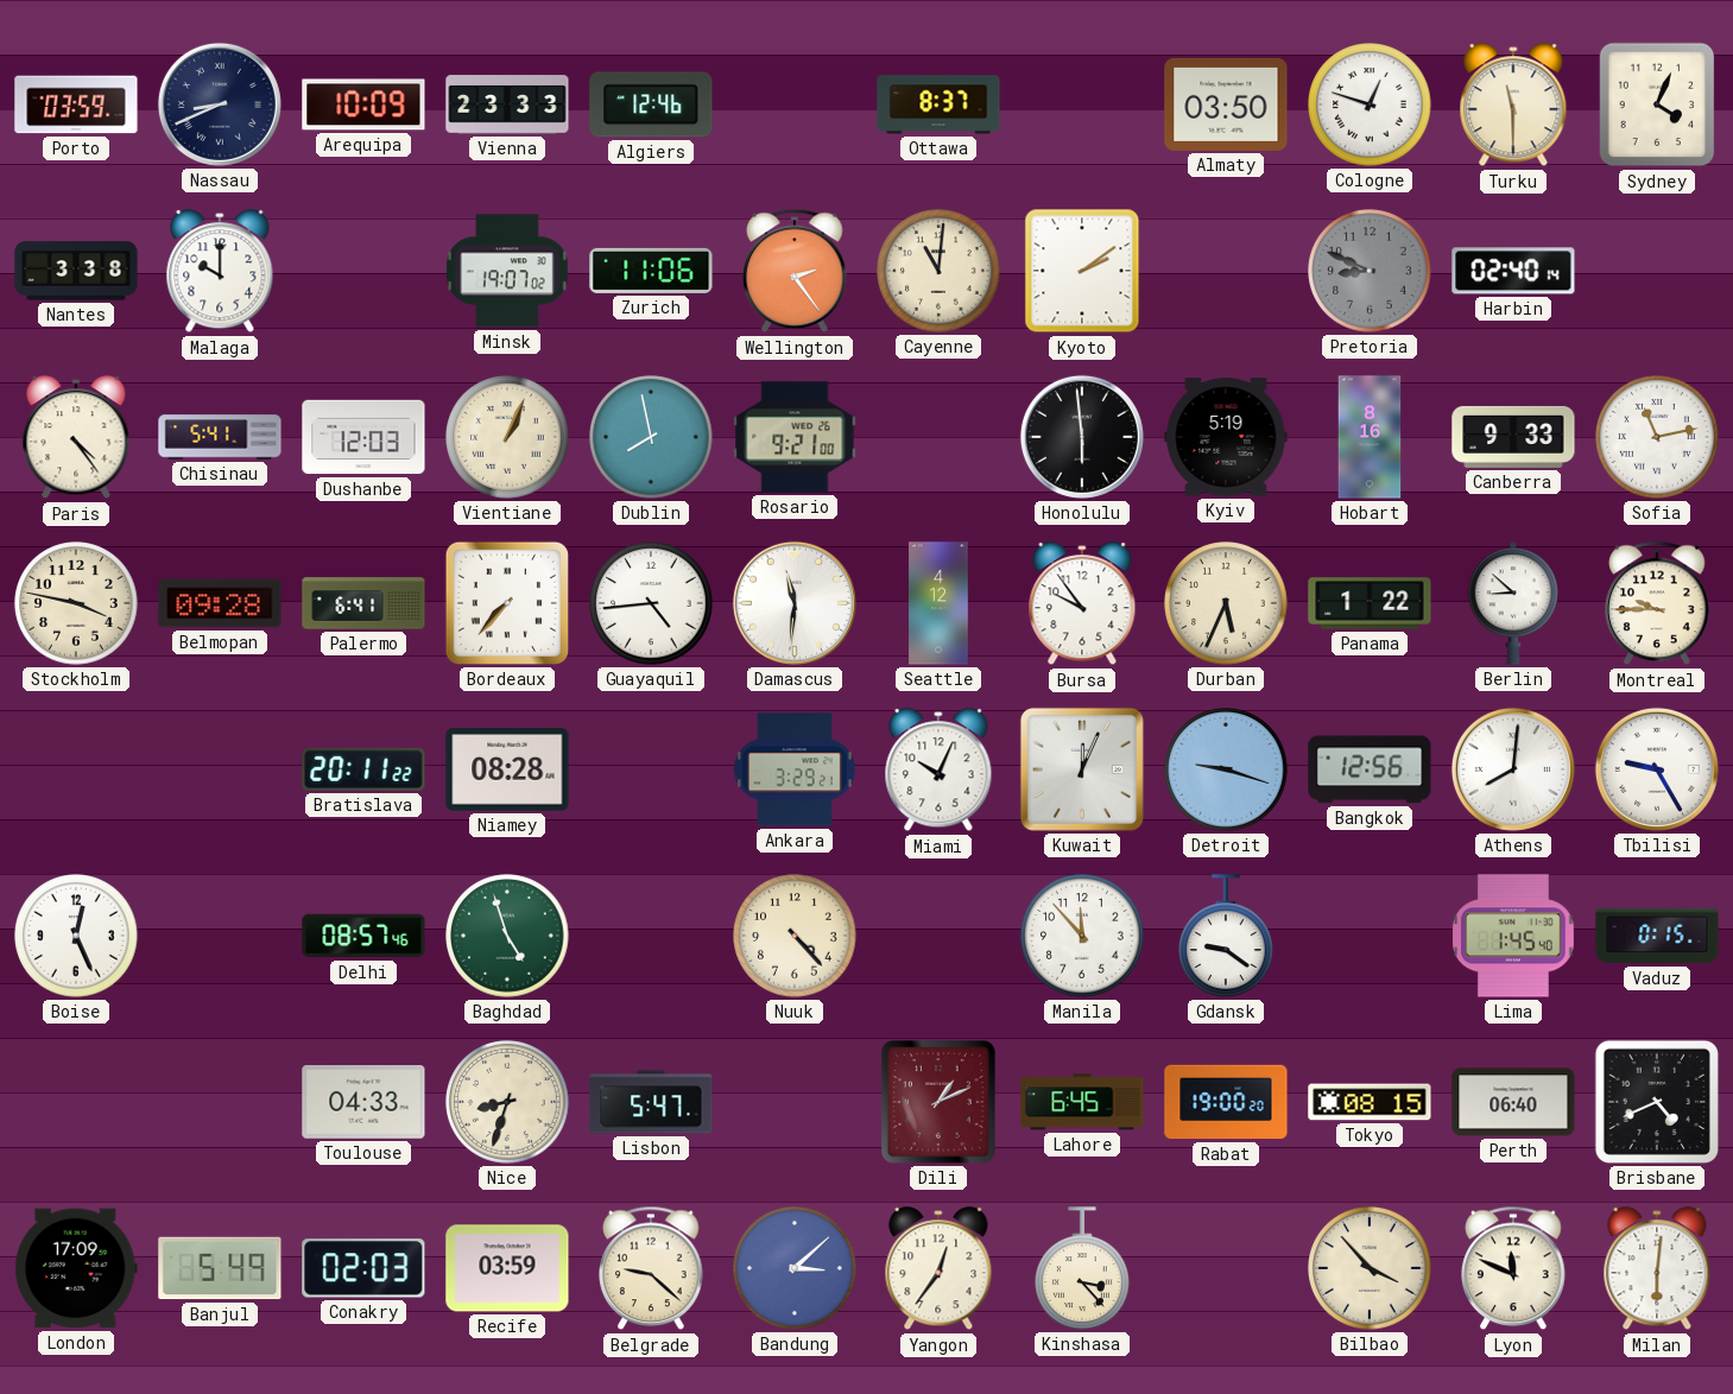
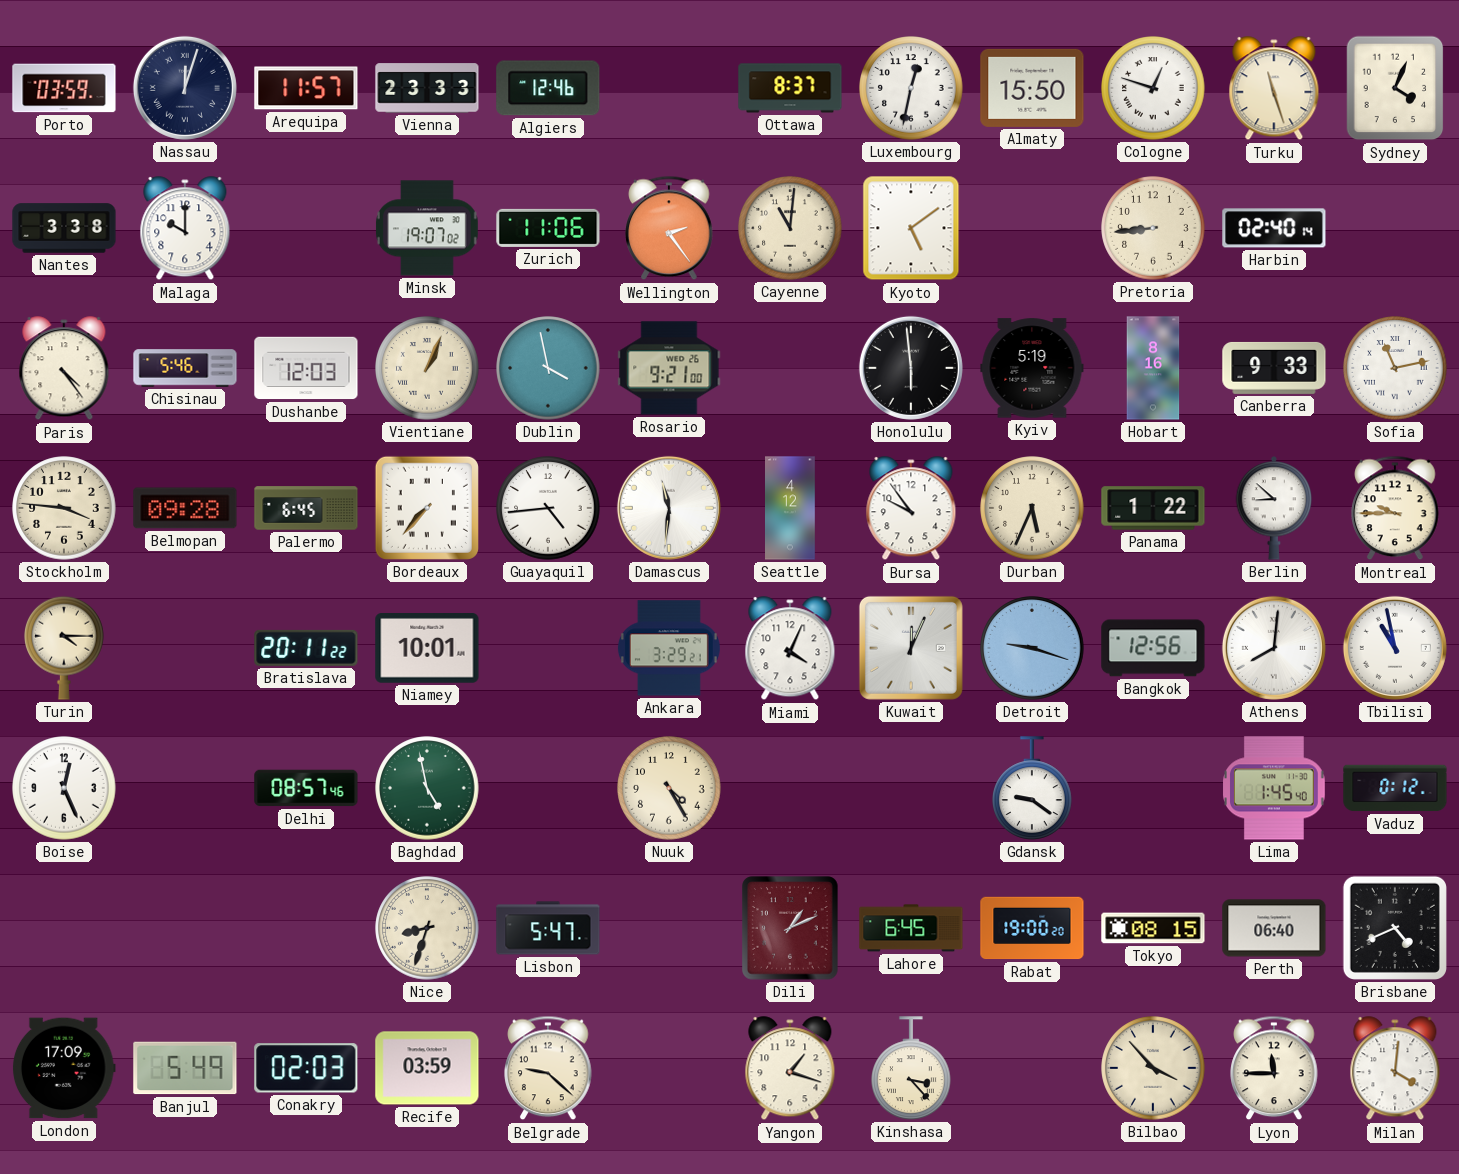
Nassau: 8:41 -> 12:03
Arequipa: 10:09 -> 11:57
Luxembourg: none -> 12:32
Almaty: 03:50 -> 15:50
Turku: 11:30 -> 11:27
Kyoto: 2:09 -> 5:09
Pretoria: 8:49 -> 8:44
Pretoria dial: grey -> cream
Chisinau: 5:41 -> 5:46
Dublin: 7:58 -> 3:58
Stockholm: 3:47 -> 3:46
Palermo: 6:41 -> 6:45
Turin: none -> 4:15
Niamey: 08:28 -> 10:01
Miami: 10:04 -> 4:04
Tbilisi: 9:25 -> 10:58
Baghdad: 4:57 -> 4:58
Nuuk: 4:23 -> 4:25
Manila: 11:53 -> none
Vaduz: 0:15 -> 0:12
Toulouse: 04:33 -> none
Bandung: 3:08 -> none
Yangon: 12:36 -> 1:18
Lyon: 11:49 -> 11:45
Milan: 6:01 -> 4:01
